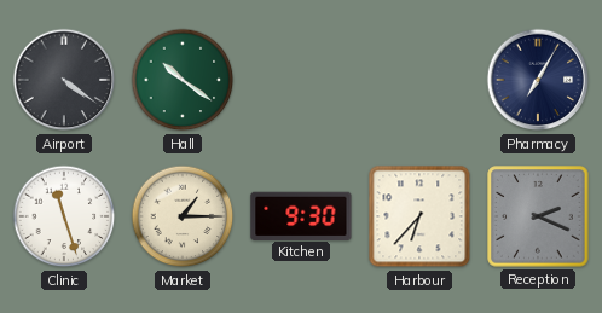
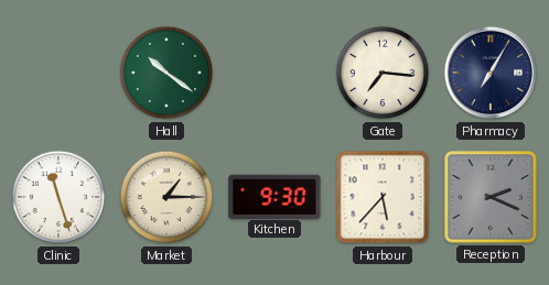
Airport: 4:21 -> none
Gate: none -> 7:16
Harbour: 6:37 -> 5:37
